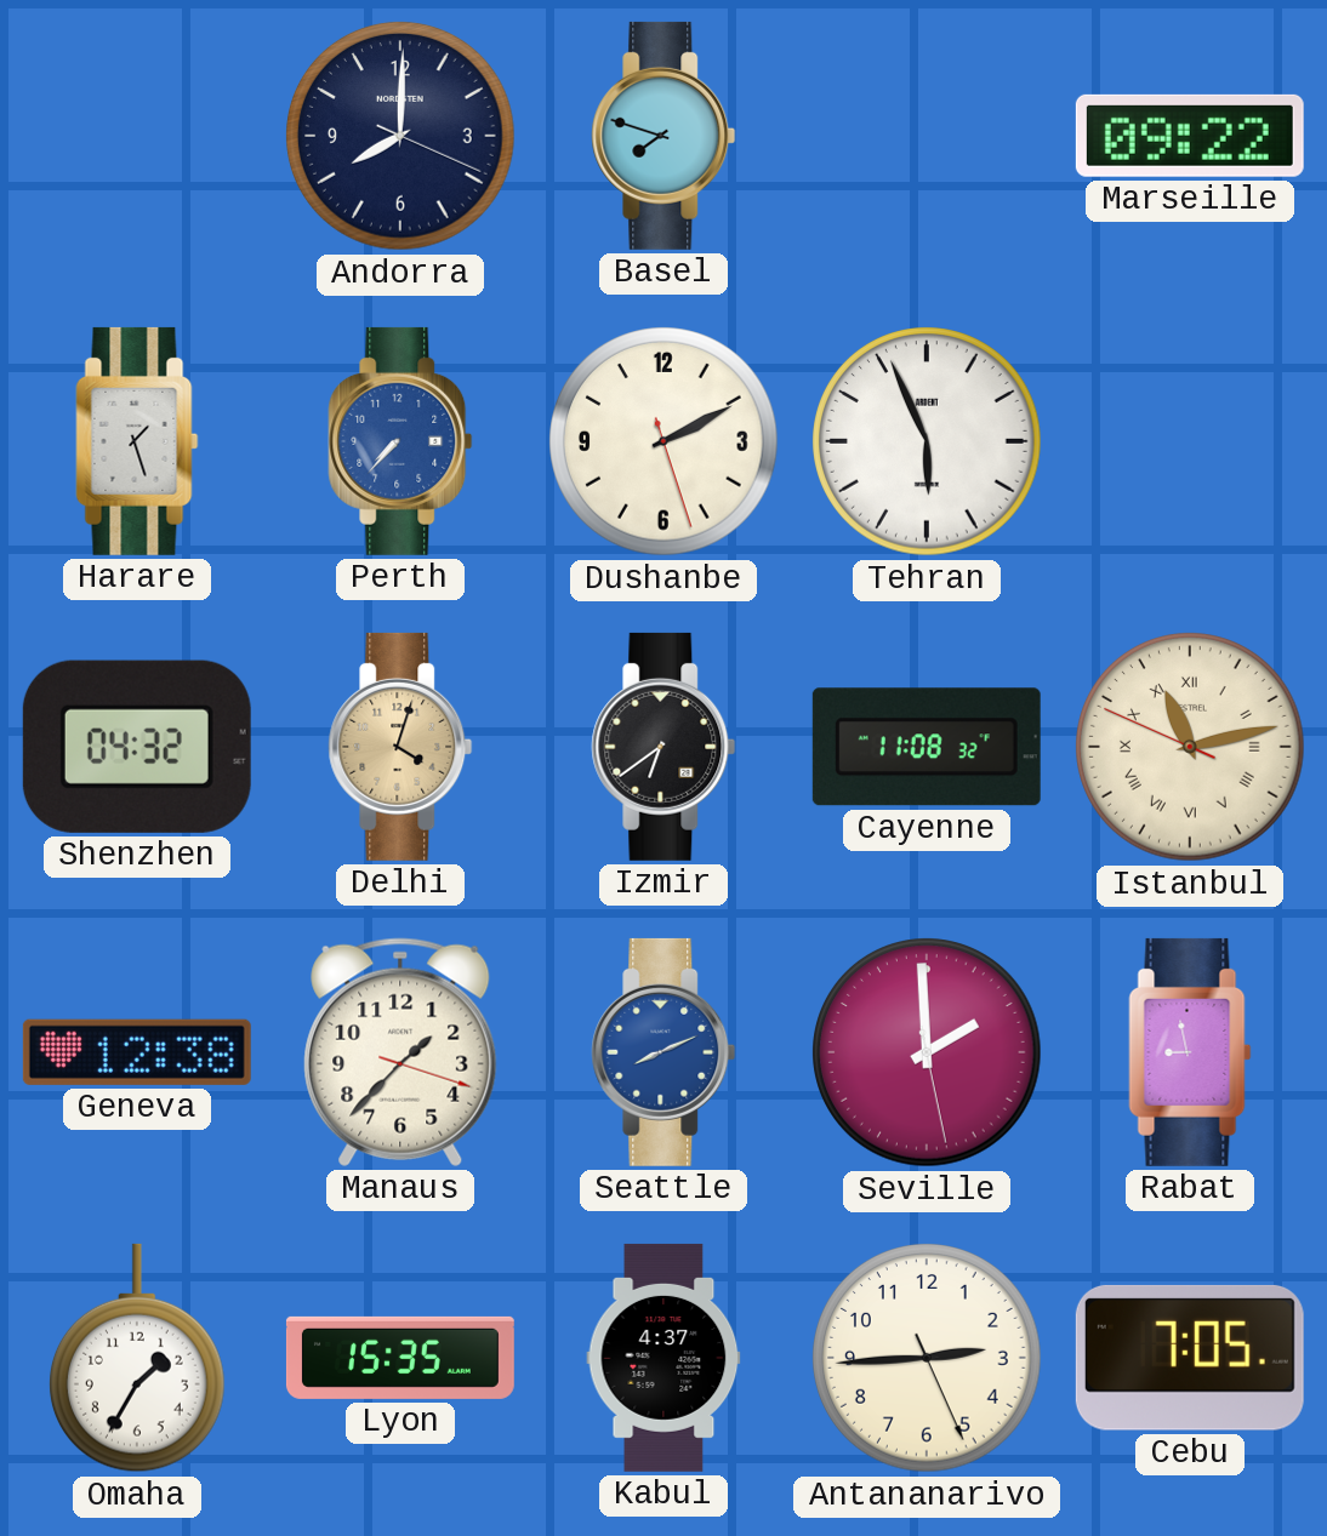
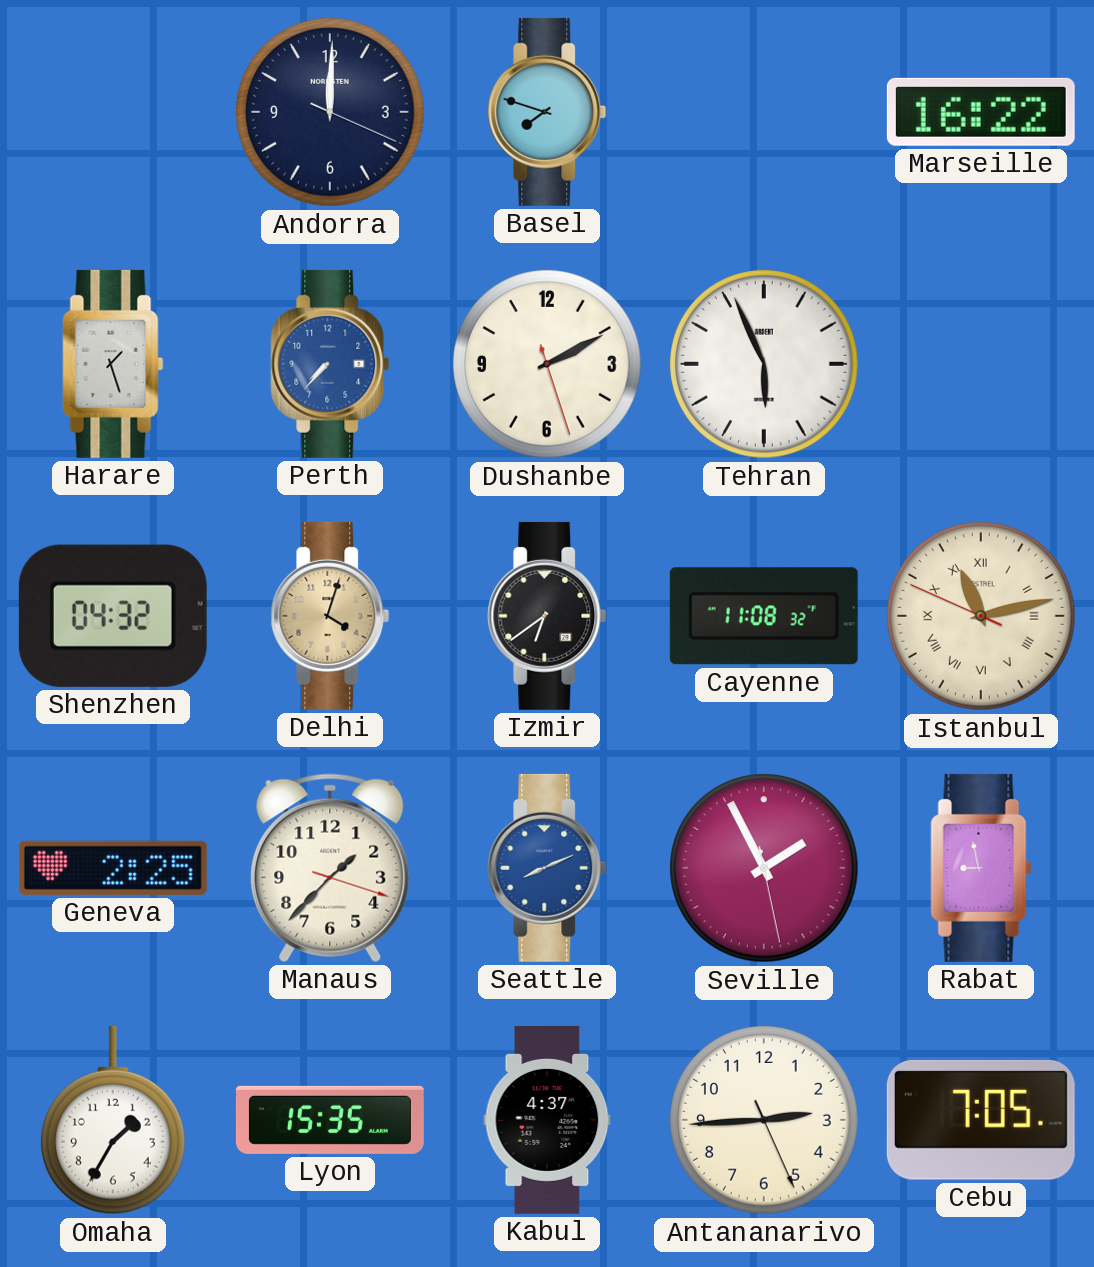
Andorra: 8:00 -> 12:00
Marseille: 09:22 -> 16:22
Geneva: 12:38 -> 2:25
Seville: 1:59 -> 1:55
